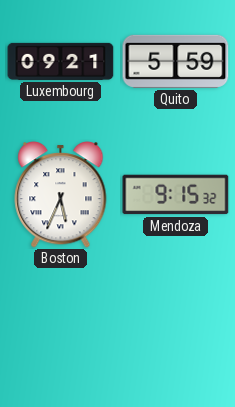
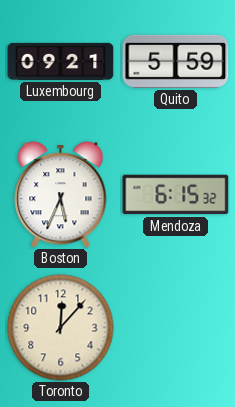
Mendoza: 9:15 -> 6:15
Toronto: none -> 12:07
